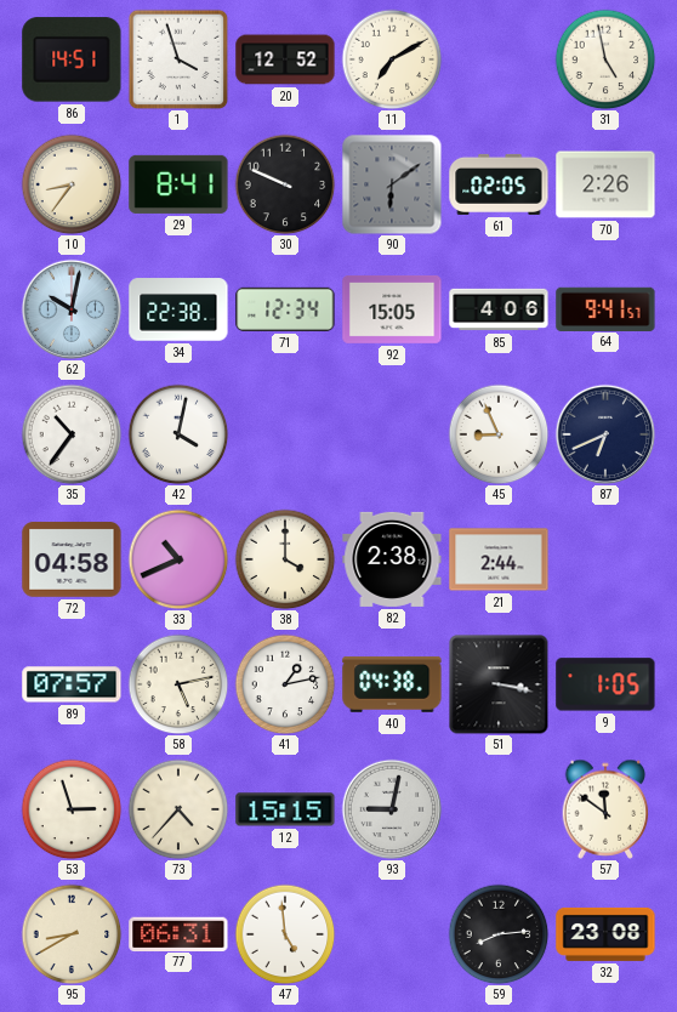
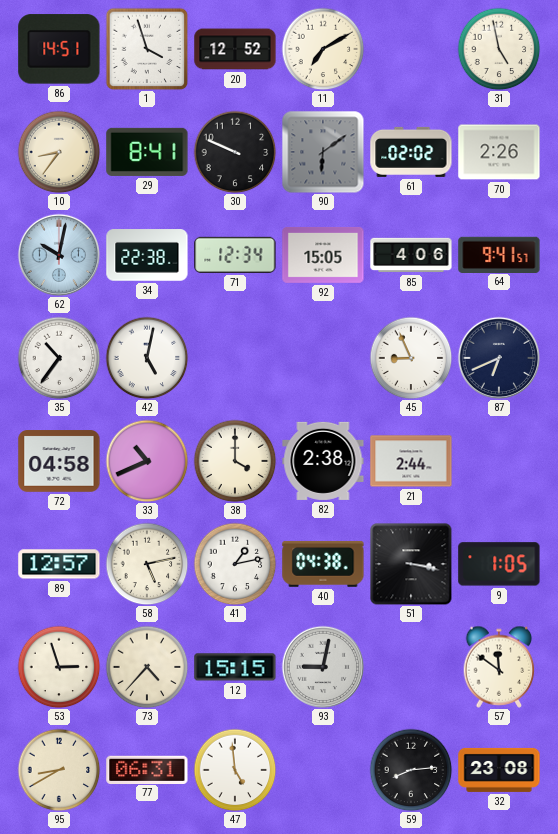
61: 02:05 -> 02:02
42: 4:02 -> 5:02
89: 07:57 -> 12:57
